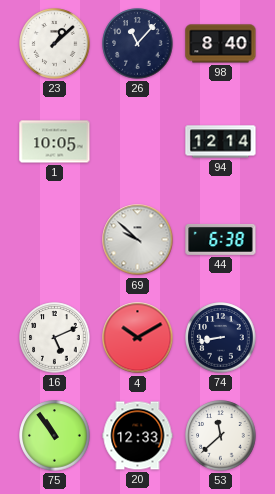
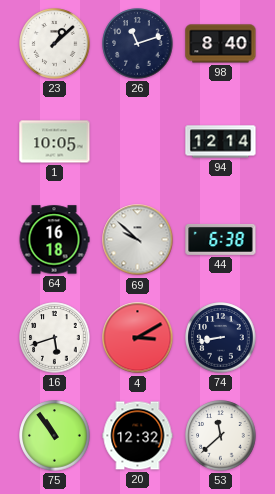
26: 11:07 -> 11:12
64: none -> 16:18
16: 5:11 -> 5:42
4: 10:10 -> 3:10
20: 12:33 -> 12:32
